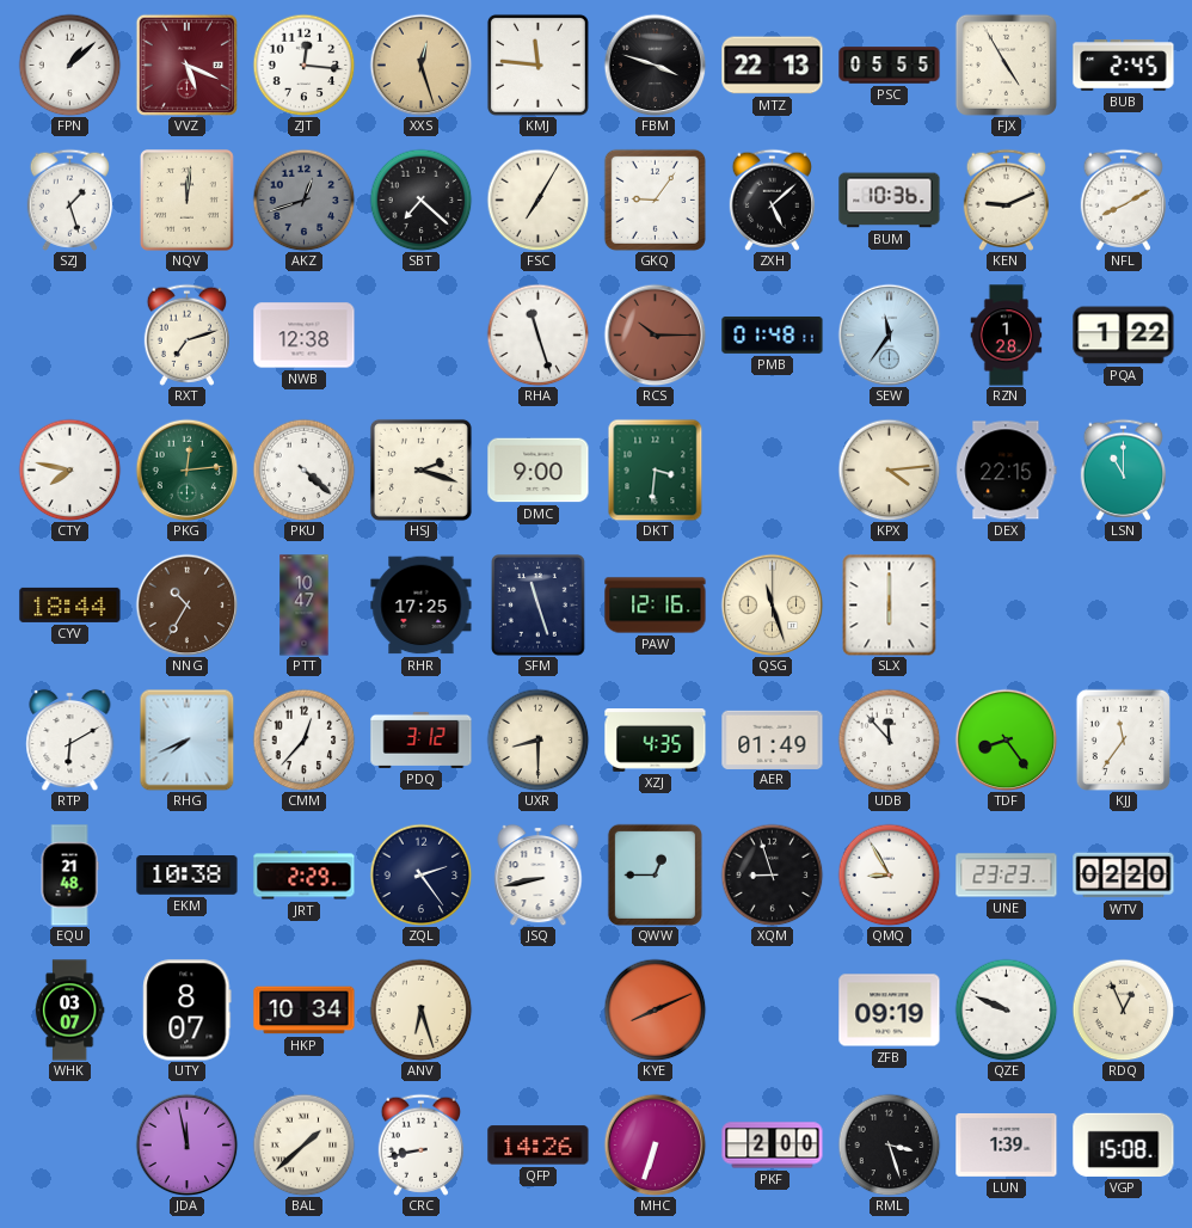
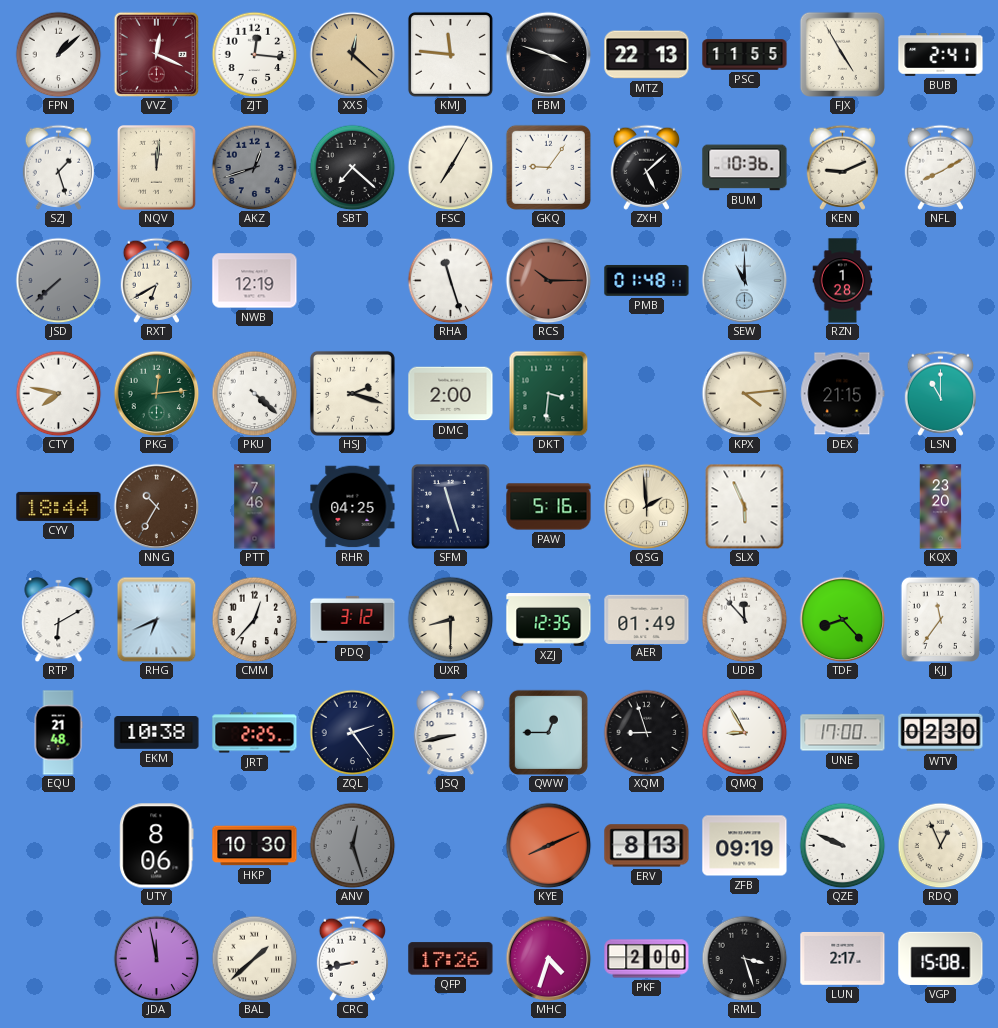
VVZ: 5:19 -> 12:19
XXS: 12:27 -> 12:22
PSC: 05:55 -> 11:55
BUB: 2:45 -> 2:41
JSD: none -> 7:38
RXT: 7:12 -> 6:40
NWB: 12:38 -> 12:19
SEW: 11:36 -> 11:00
PQA: 1:22 -> none
DMC: 9:00 -> 2:00
DEX: 22:15 -> 21:15
PTT: 10:47 -> 7:46
RHR: 17:25 -> 04:25
PAW: 12:16 -> 5:16
QSG: 11:27 -> 1:59
SLX: 6:00 -> 5:56
KQX: none -> 23:20
RHG: 7:41 -> 6:41
XZJ: 4:35 -> 12:35
TDF: 8:24 -> 8:23
JRT: 2:29 -> 2:25
UNE: 23:23 -> 17:00
WTV: 02:20 -> 02:30
WHK: 03:07 -> none
UTY: 8:07 -> 8:06
HKP: 10:34 -> 10:30
ANV: 6:27 -> 12:27
ANV dial: cream -> grey
ERV: none -> 8:13
QFP: 14:26 -> 17:26
MHC: 6:33 -> 4:33
LUN: 1:39 -> 2:17
